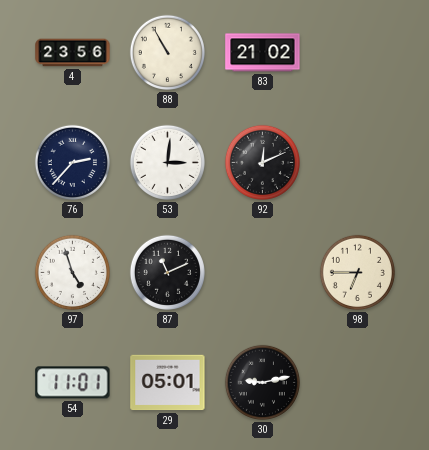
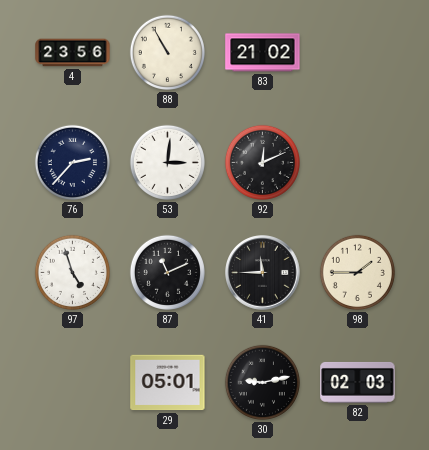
41: none -> 11:45
98: 6:45 -> 1:45
54: 11:01 -> none
82: none -> 02:03
